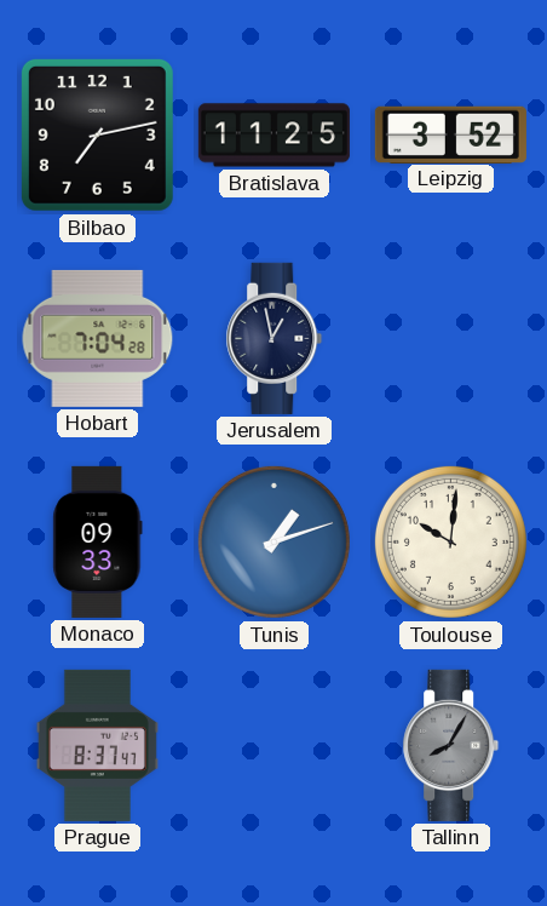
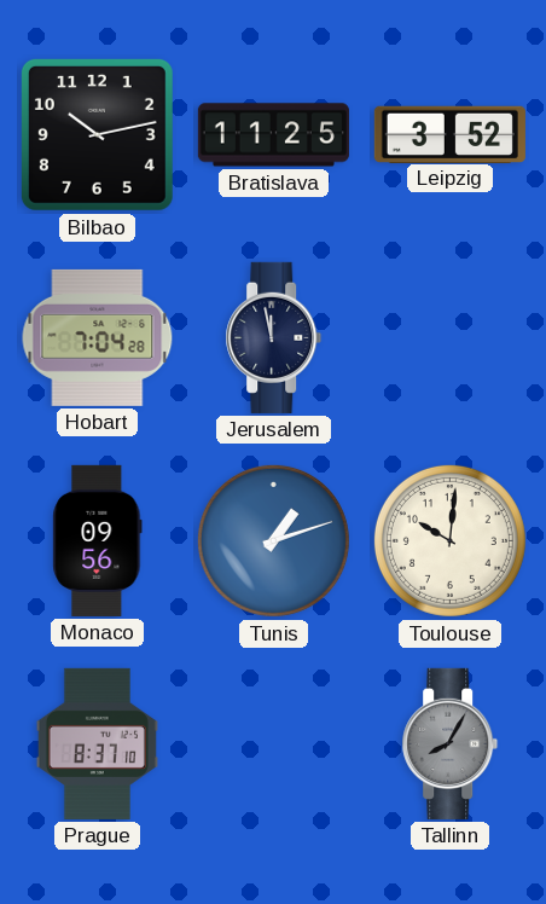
Bilbao: 7:13 -> 10:13
Jerusalem: 12:58 -> 11:58
Monaco: 09:33 -> 09:56
Prague: 8:37:47 -> 8:37:10
